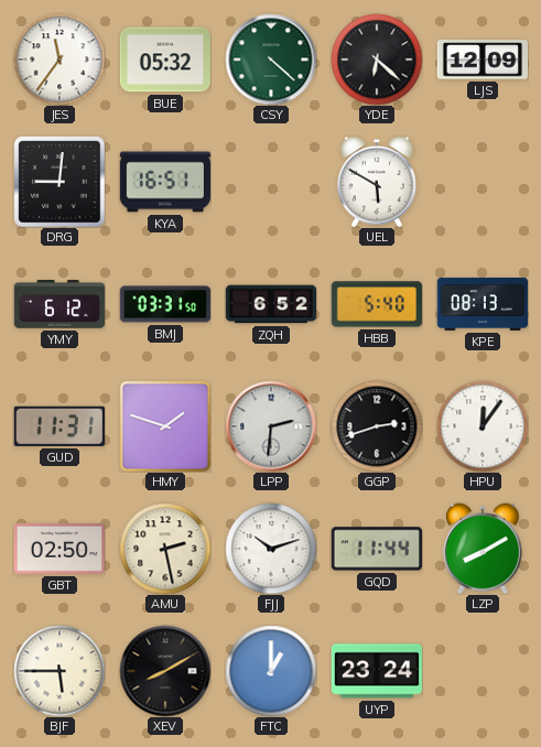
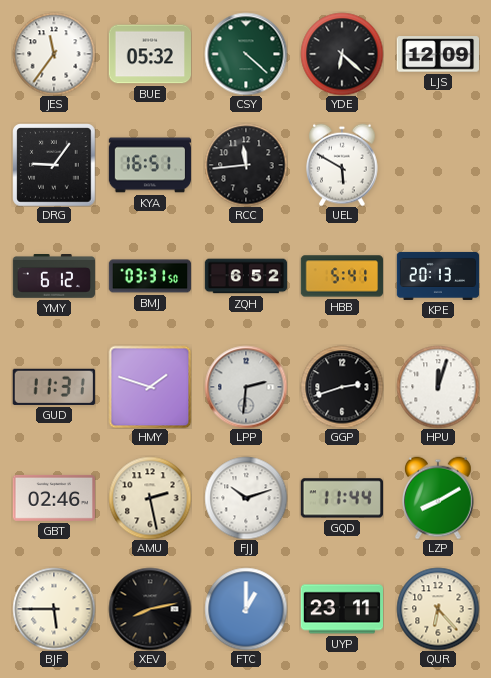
DRG: 9:01 -> 9:06
RCC: none -> 11:44
HBB: 5:40 -> 5:41
KPE: 08:13 -> 20:13
HPU: 12:06 -> 12:03
GBT: 02:50 -> 02:46
XEV: 8:10 -> 8:13
UYP: 23:24 -> 23:11
QUR: none -> 6:23
